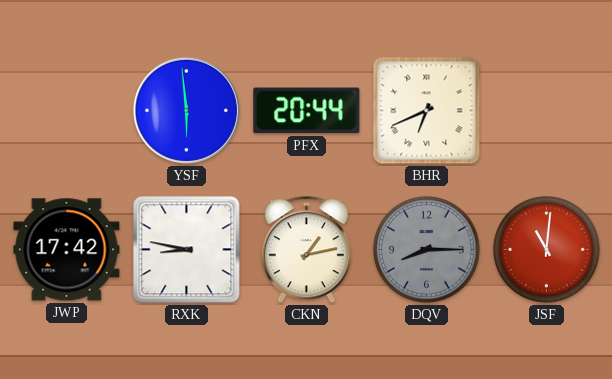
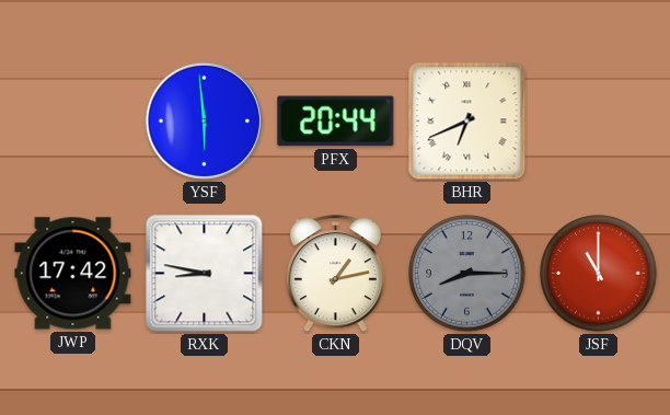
JSF: 11:01 -> 11:00
